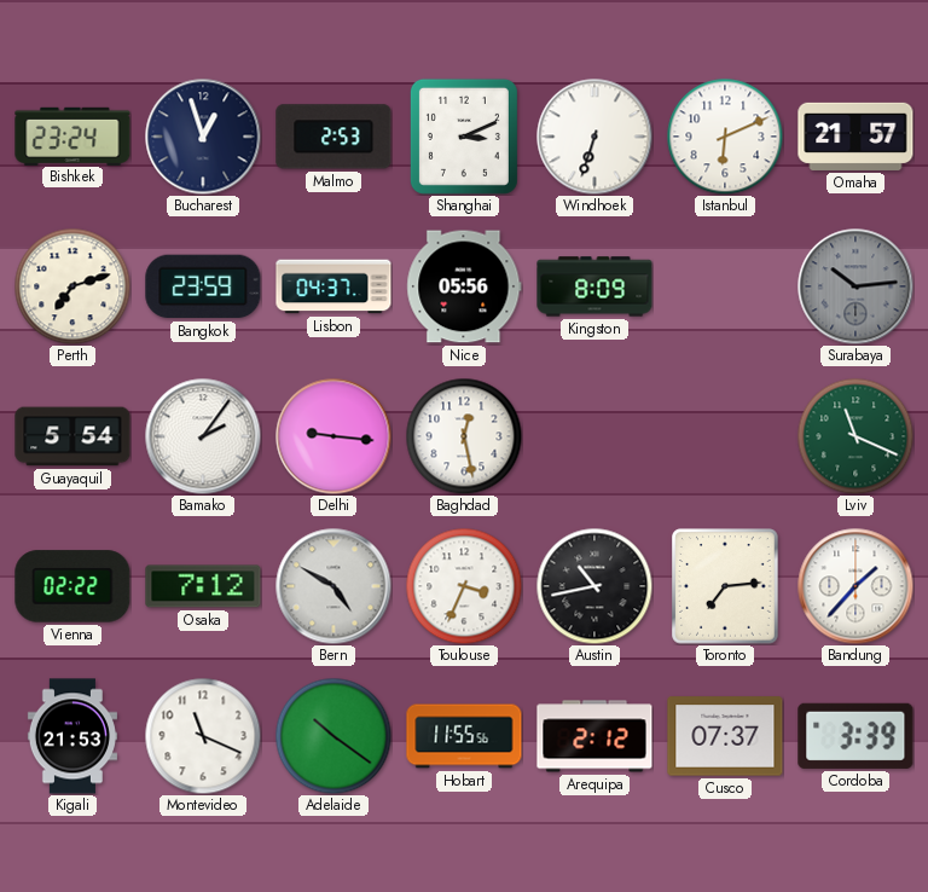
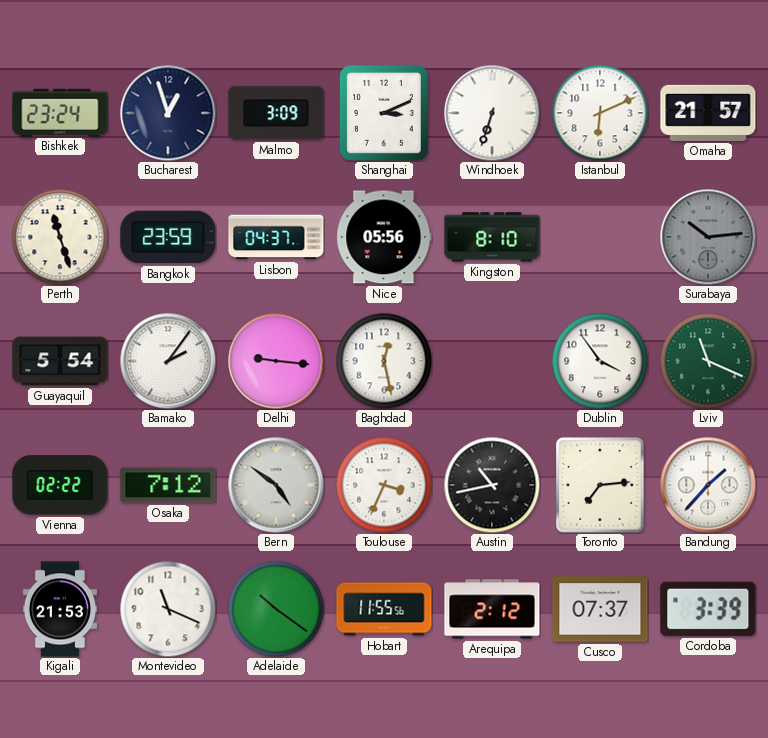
Malmo: 2:53 -> 3:09
Perth: 7:12 -> 11:27
Kingston: 8:09 -> 8:10
Dublin: none -> 3:54
Bern: 4:50 -> 4:51
